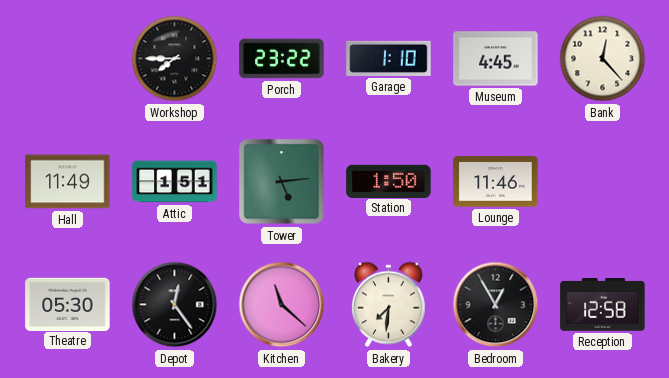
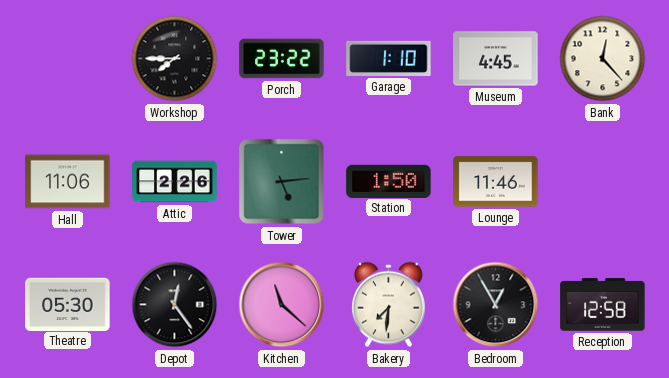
Hall: 11:49 -> 11:06
Attic: 1:51 -> 2:26
